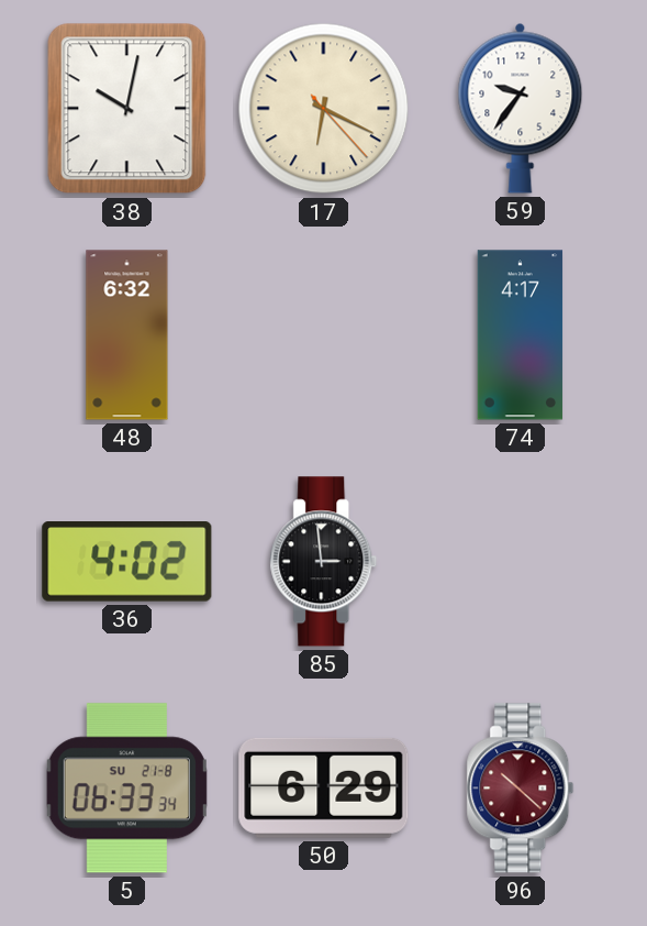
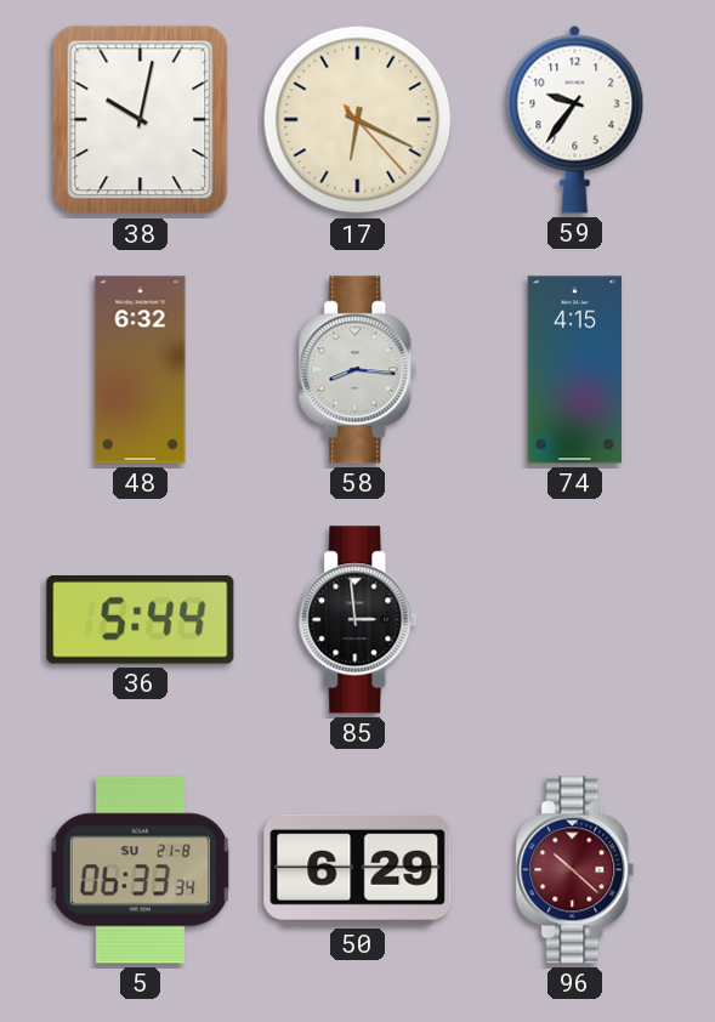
58: none -> 8:16
74: 4:17 -> 4:15
36: 4:02 -> 5:44
